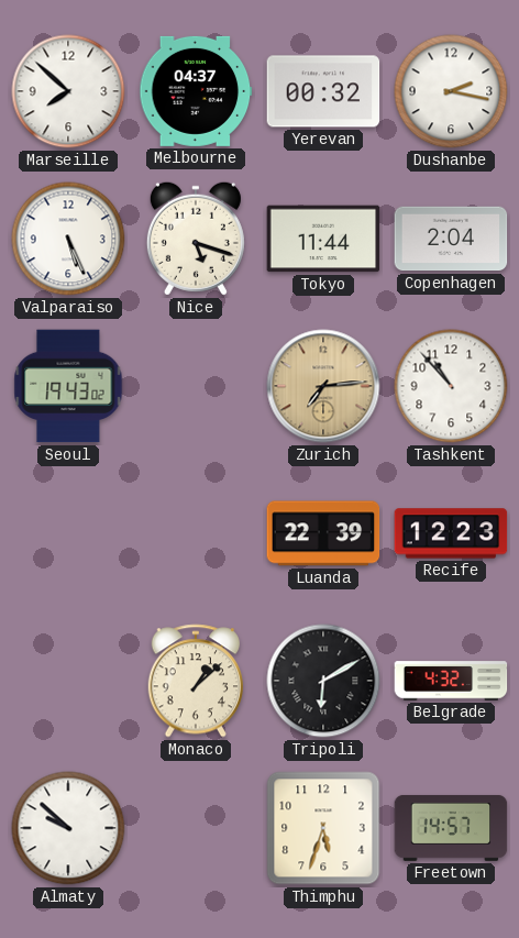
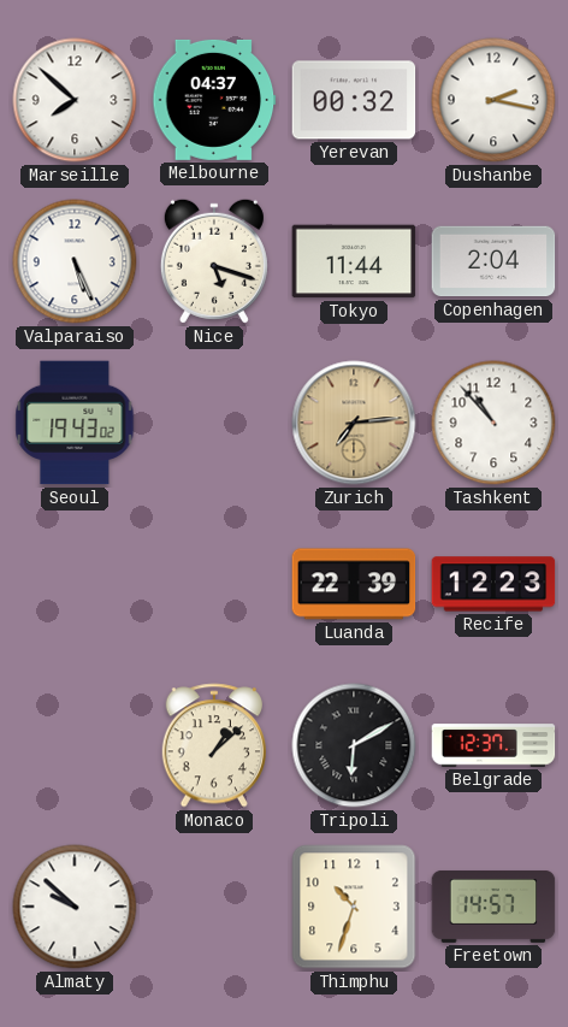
Belgrade: 4:32 -> 12:37
Thimphu: 5:33 -> 10:33
